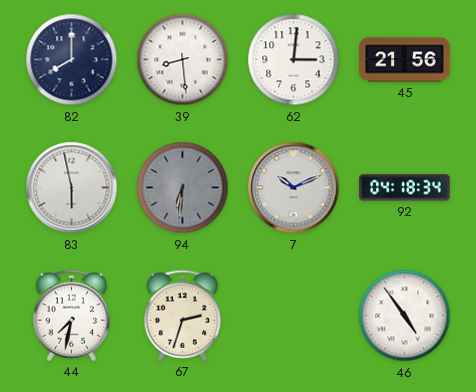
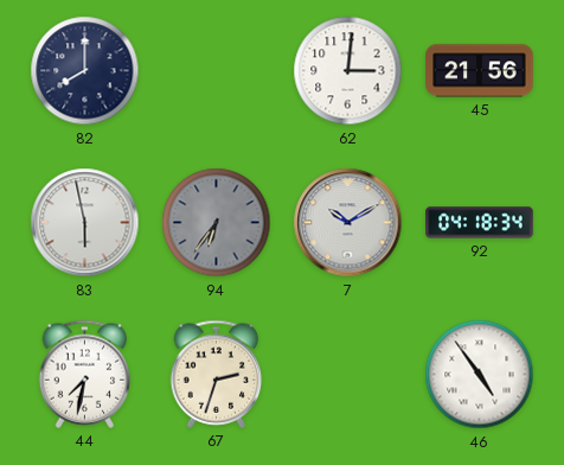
39: 8:29 -> none
94: 6:31 -> 6:36
7: 10:11 -> 10:10
